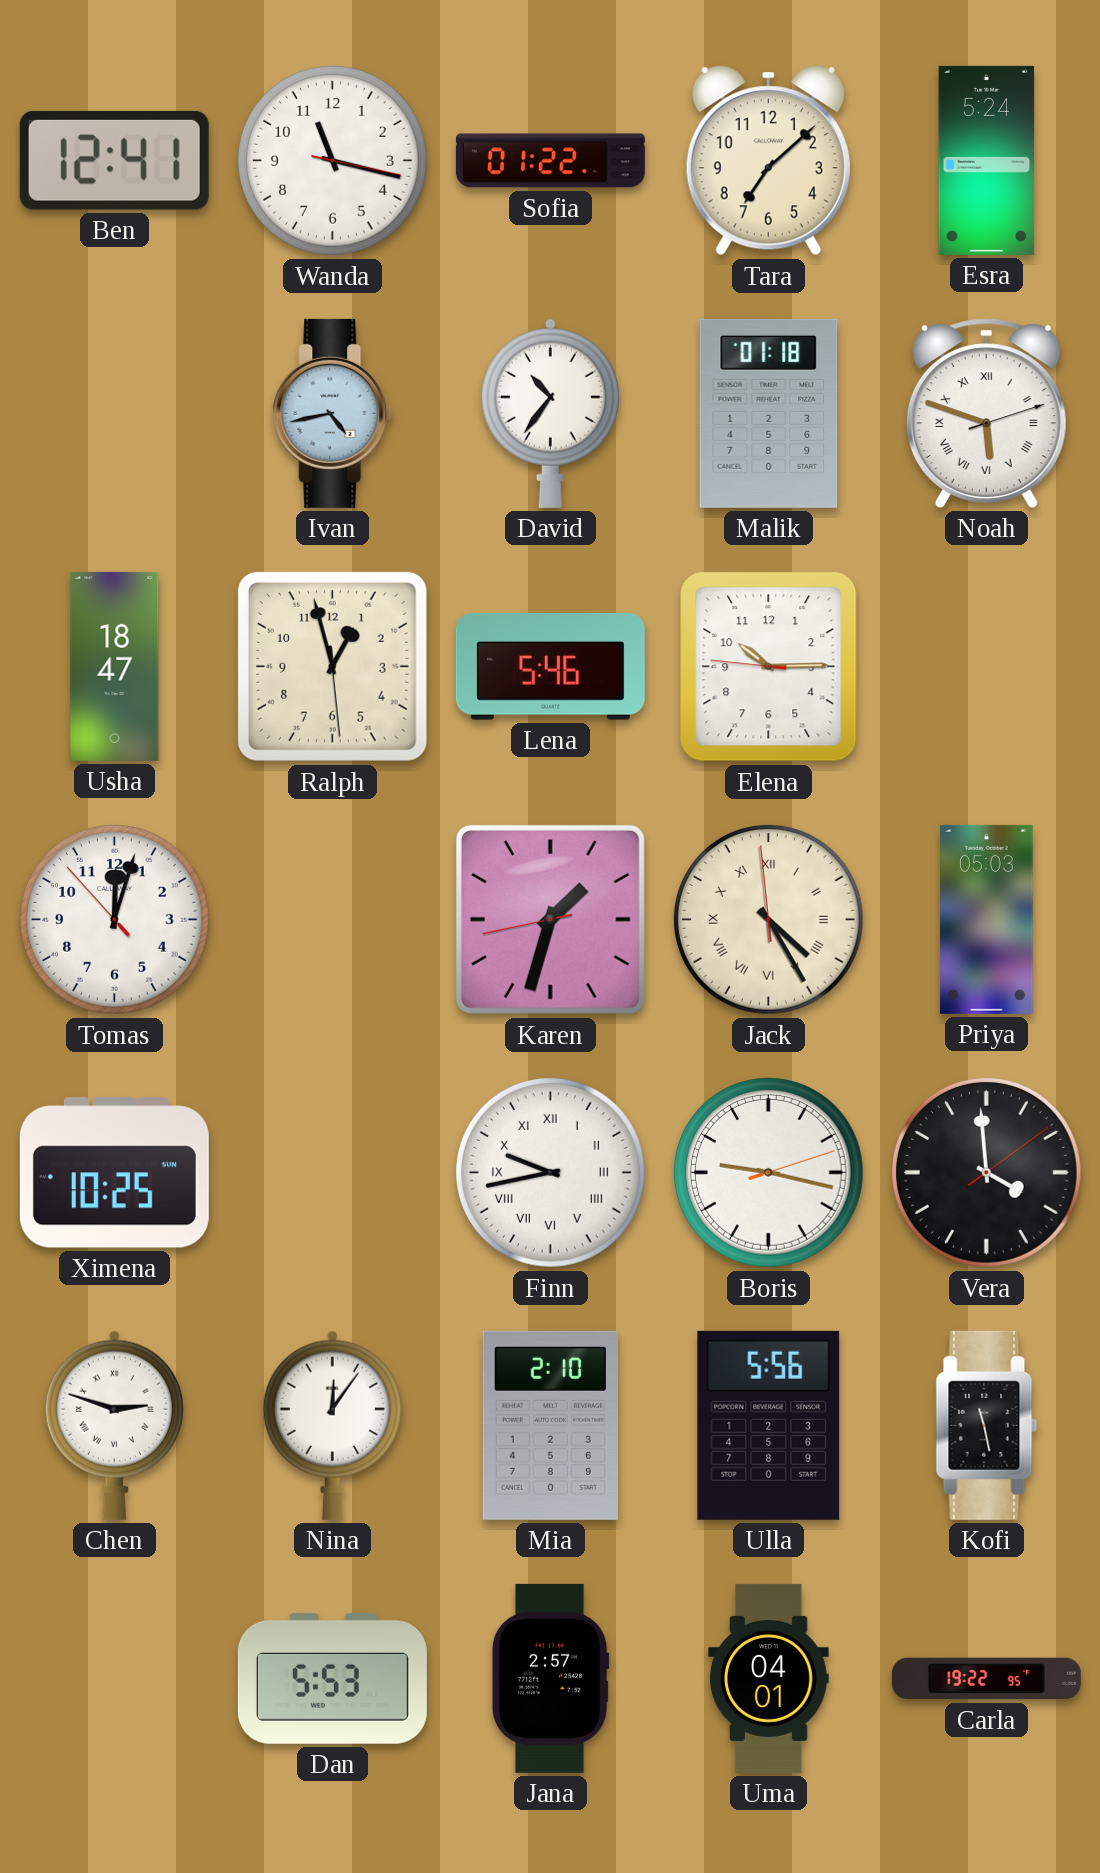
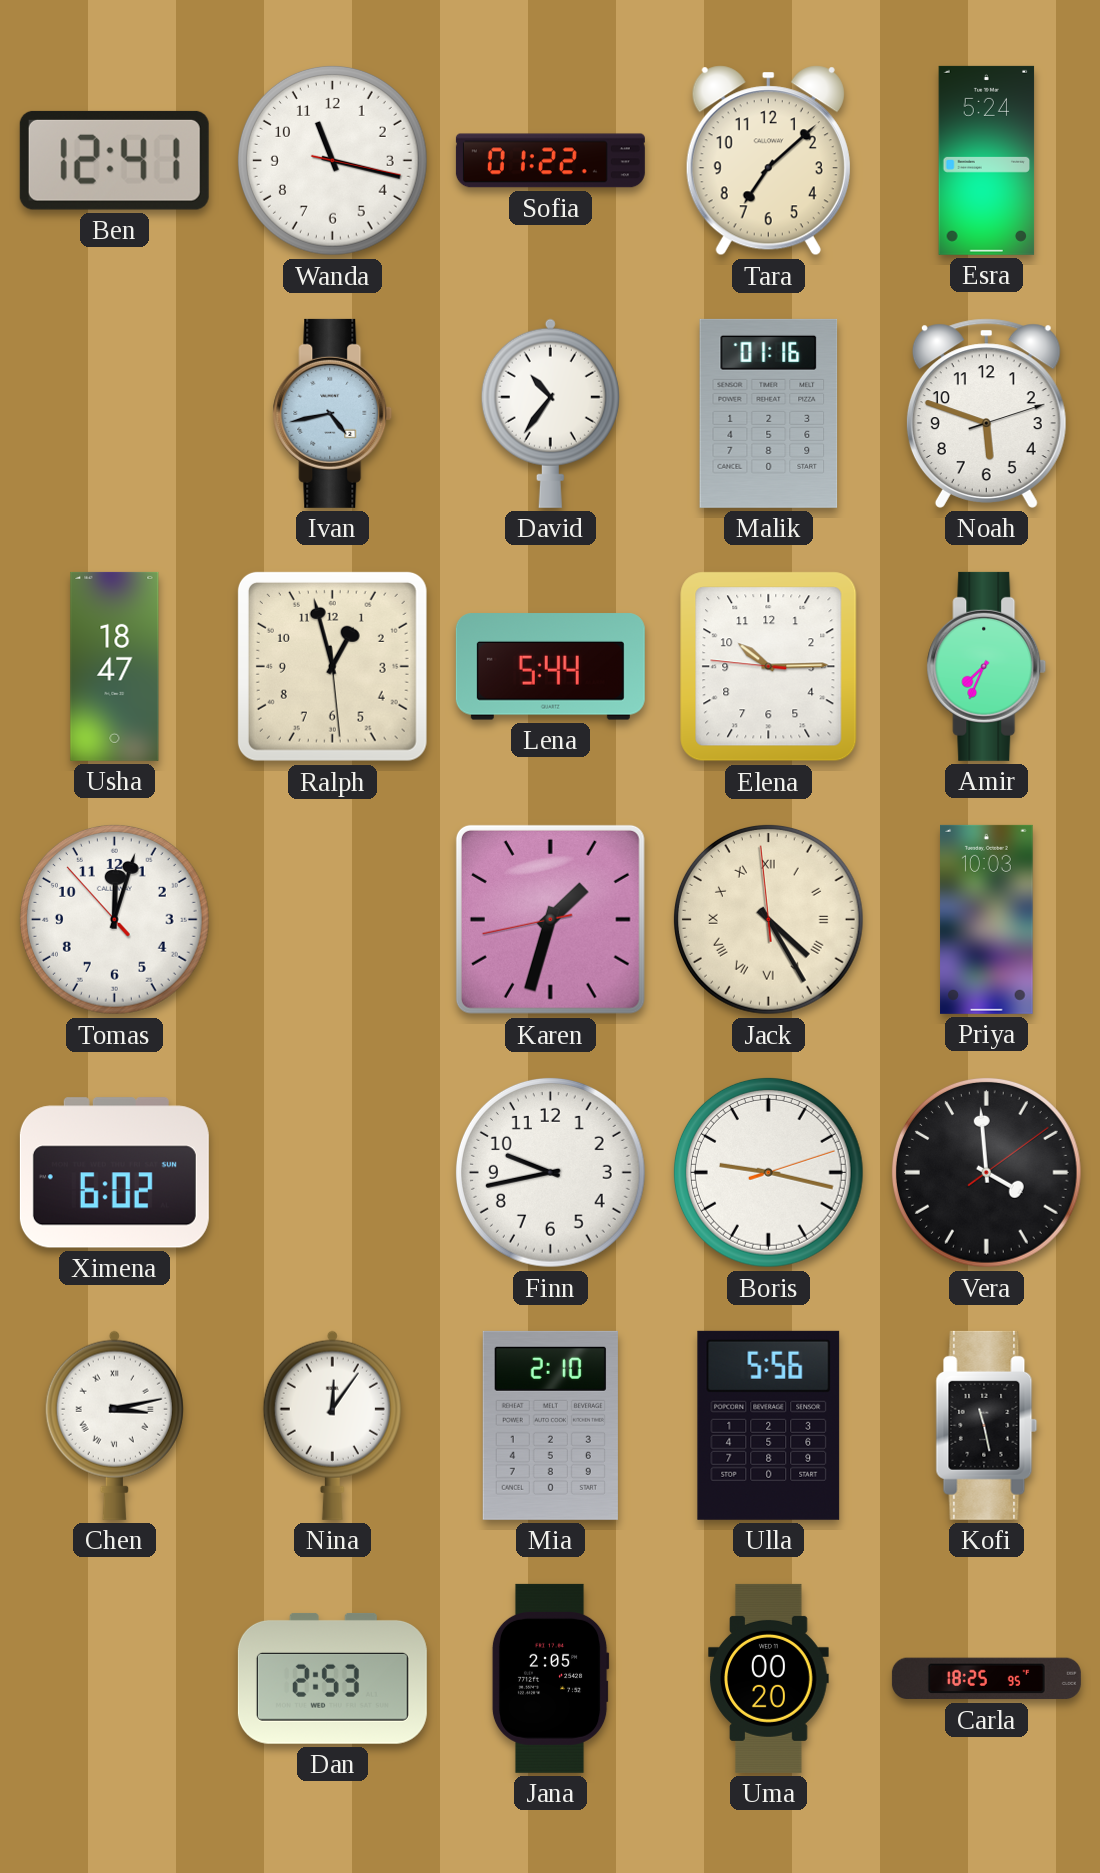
Malik: 01:18 -> 01:16
Noah numerals: Roman -> Arabic
Lena: 5:46 -> 5:44
Amir: none -> 7:34
Priya: 05:03 -> 10:03
Ximena: 10:25 -> 6:02
Finn numerals: Roman -> Arabic
Chen: 2:48 -> 3:13
Dan: 5:53 -> 2:53
Jana: 2:57 -> 2:05
Uma: 04:01 -> 00:20
Carla: 19:22 -> 18:25
